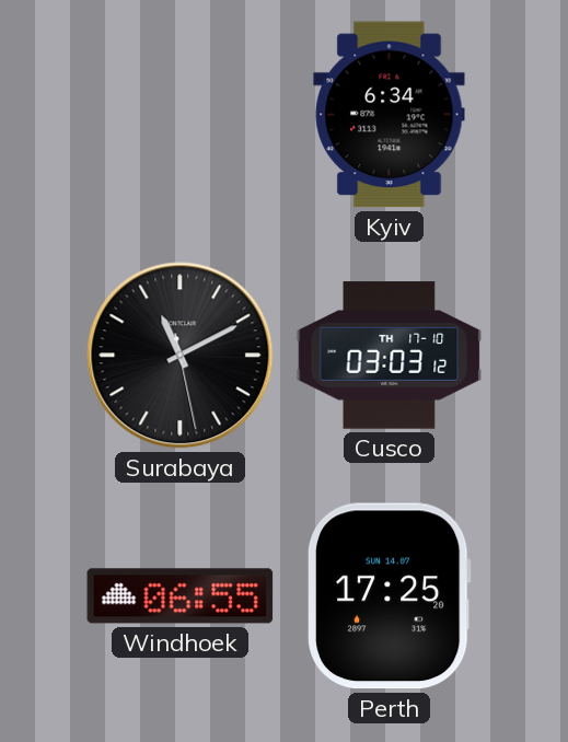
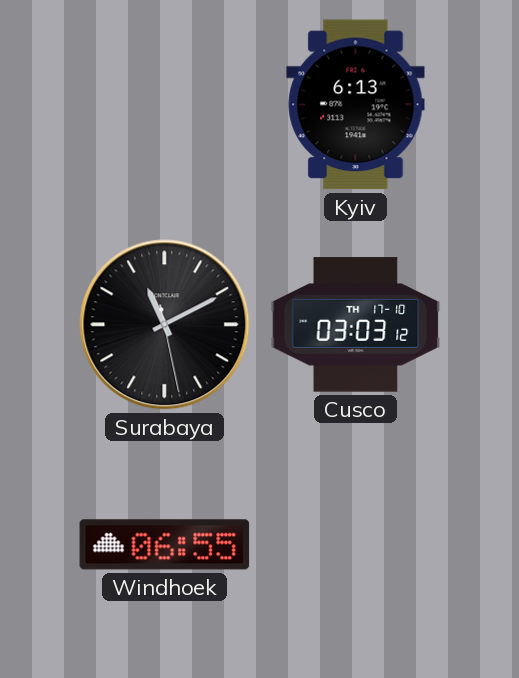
Kyiv: 6:34 -> 6:13
Perth: 17:25 -> none
